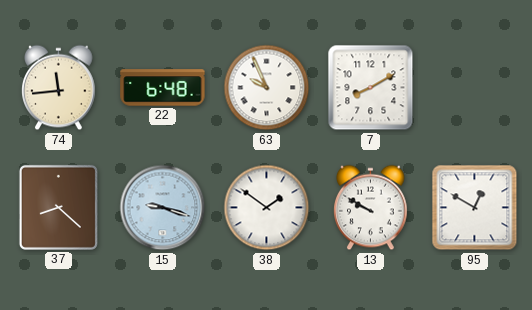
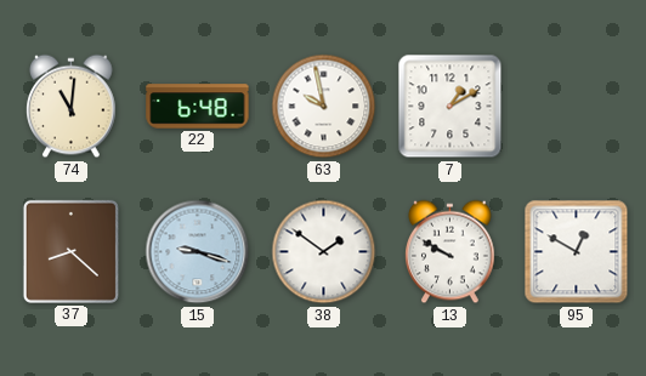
74: 11:44 -> 11:01
63: 9:56 -> 9:58
7: 8:10 -> 1:10
